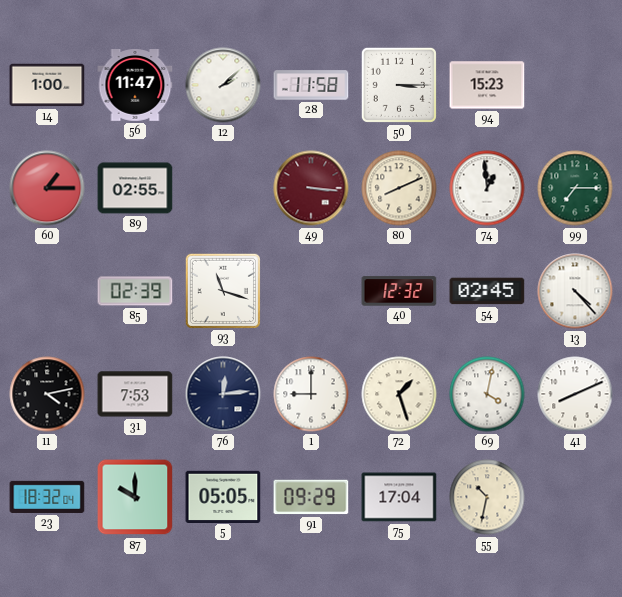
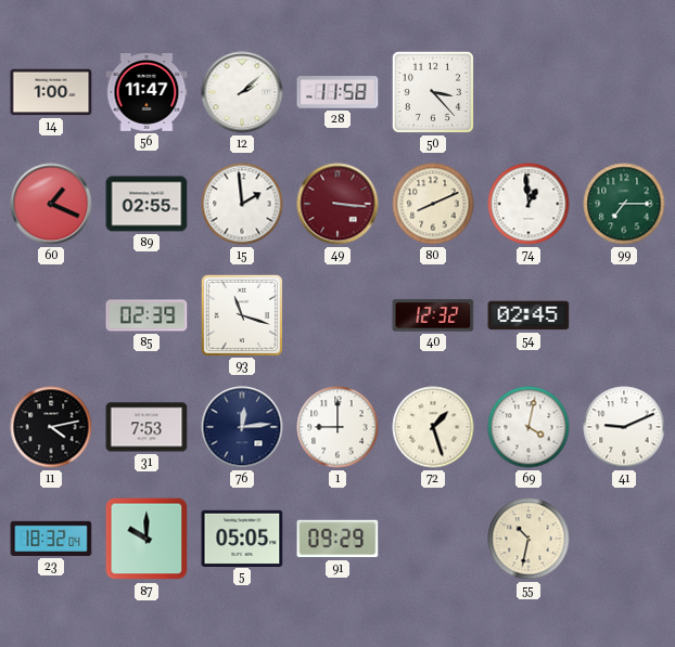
50: 3:15 -> 3:23
94: 15:23 -> none
60: 1:15 -> 1:19
15: none -> 1:59
13: 4:23 -> none
41: 8:11 -> 9:11
75: 17:04 -> none
